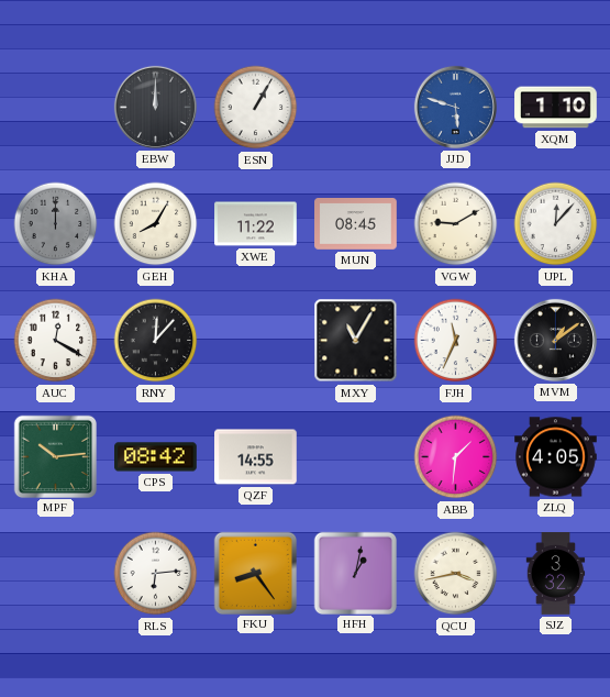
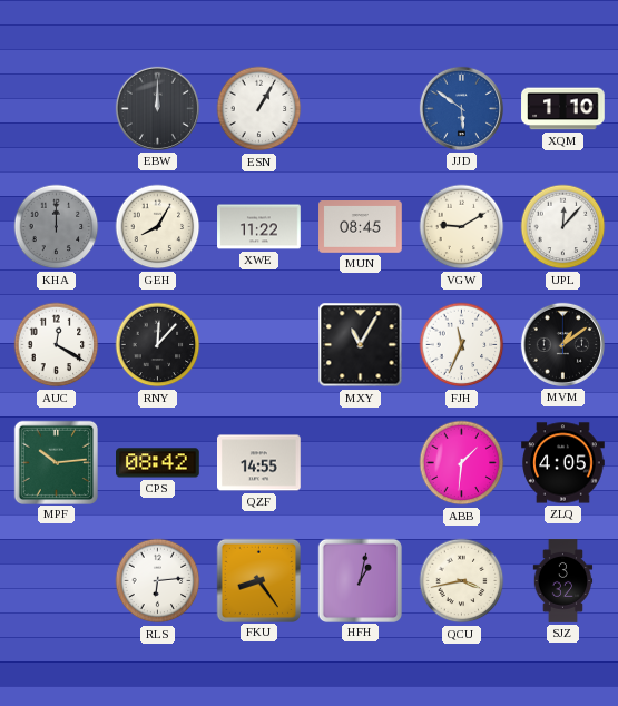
JJD: 5:48 -> 5:51
